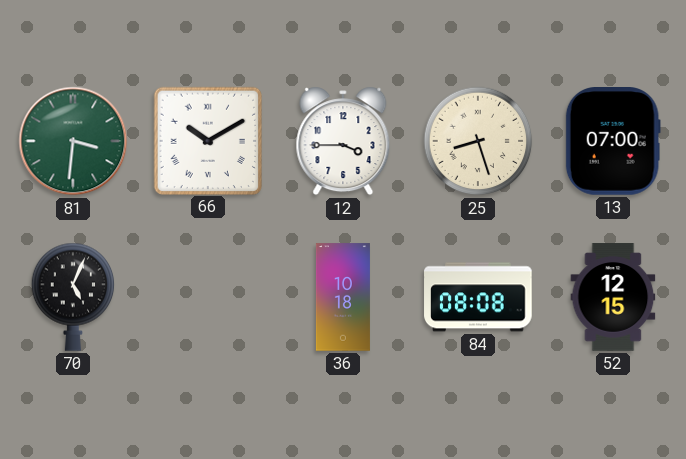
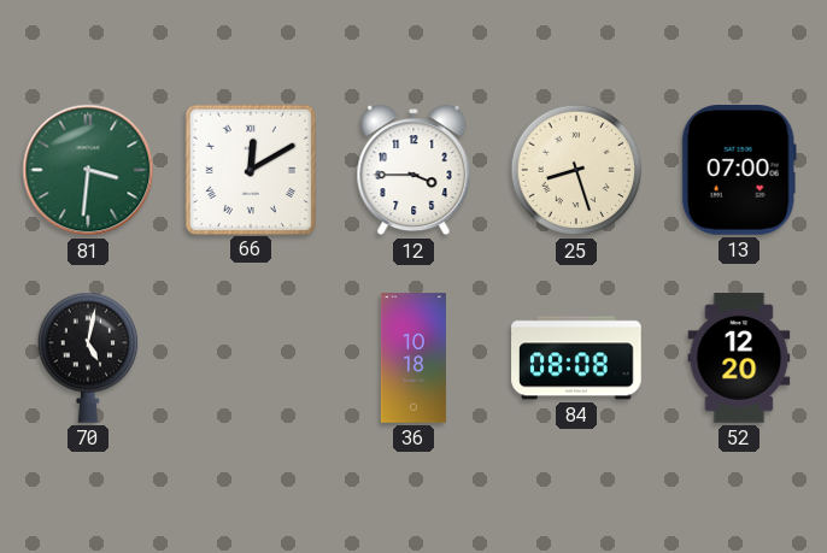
66: 10:10 -> 12:10
70: 5:04 -> 5:02
52: 12:15 -> 12:20
